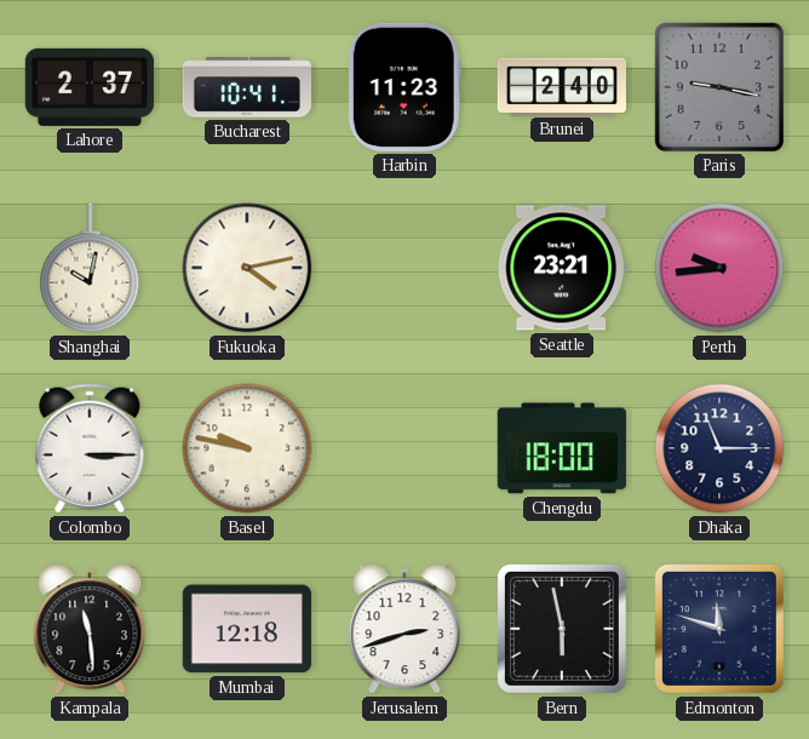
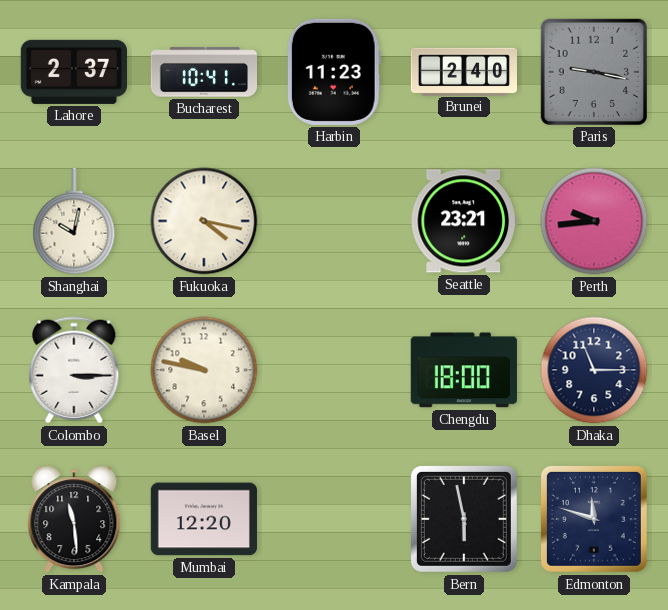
Fukuoka: 4:13 -> 4:17
Mumbai: 12:18 -> 12:20
Jerusalem: 2:42 -> none
